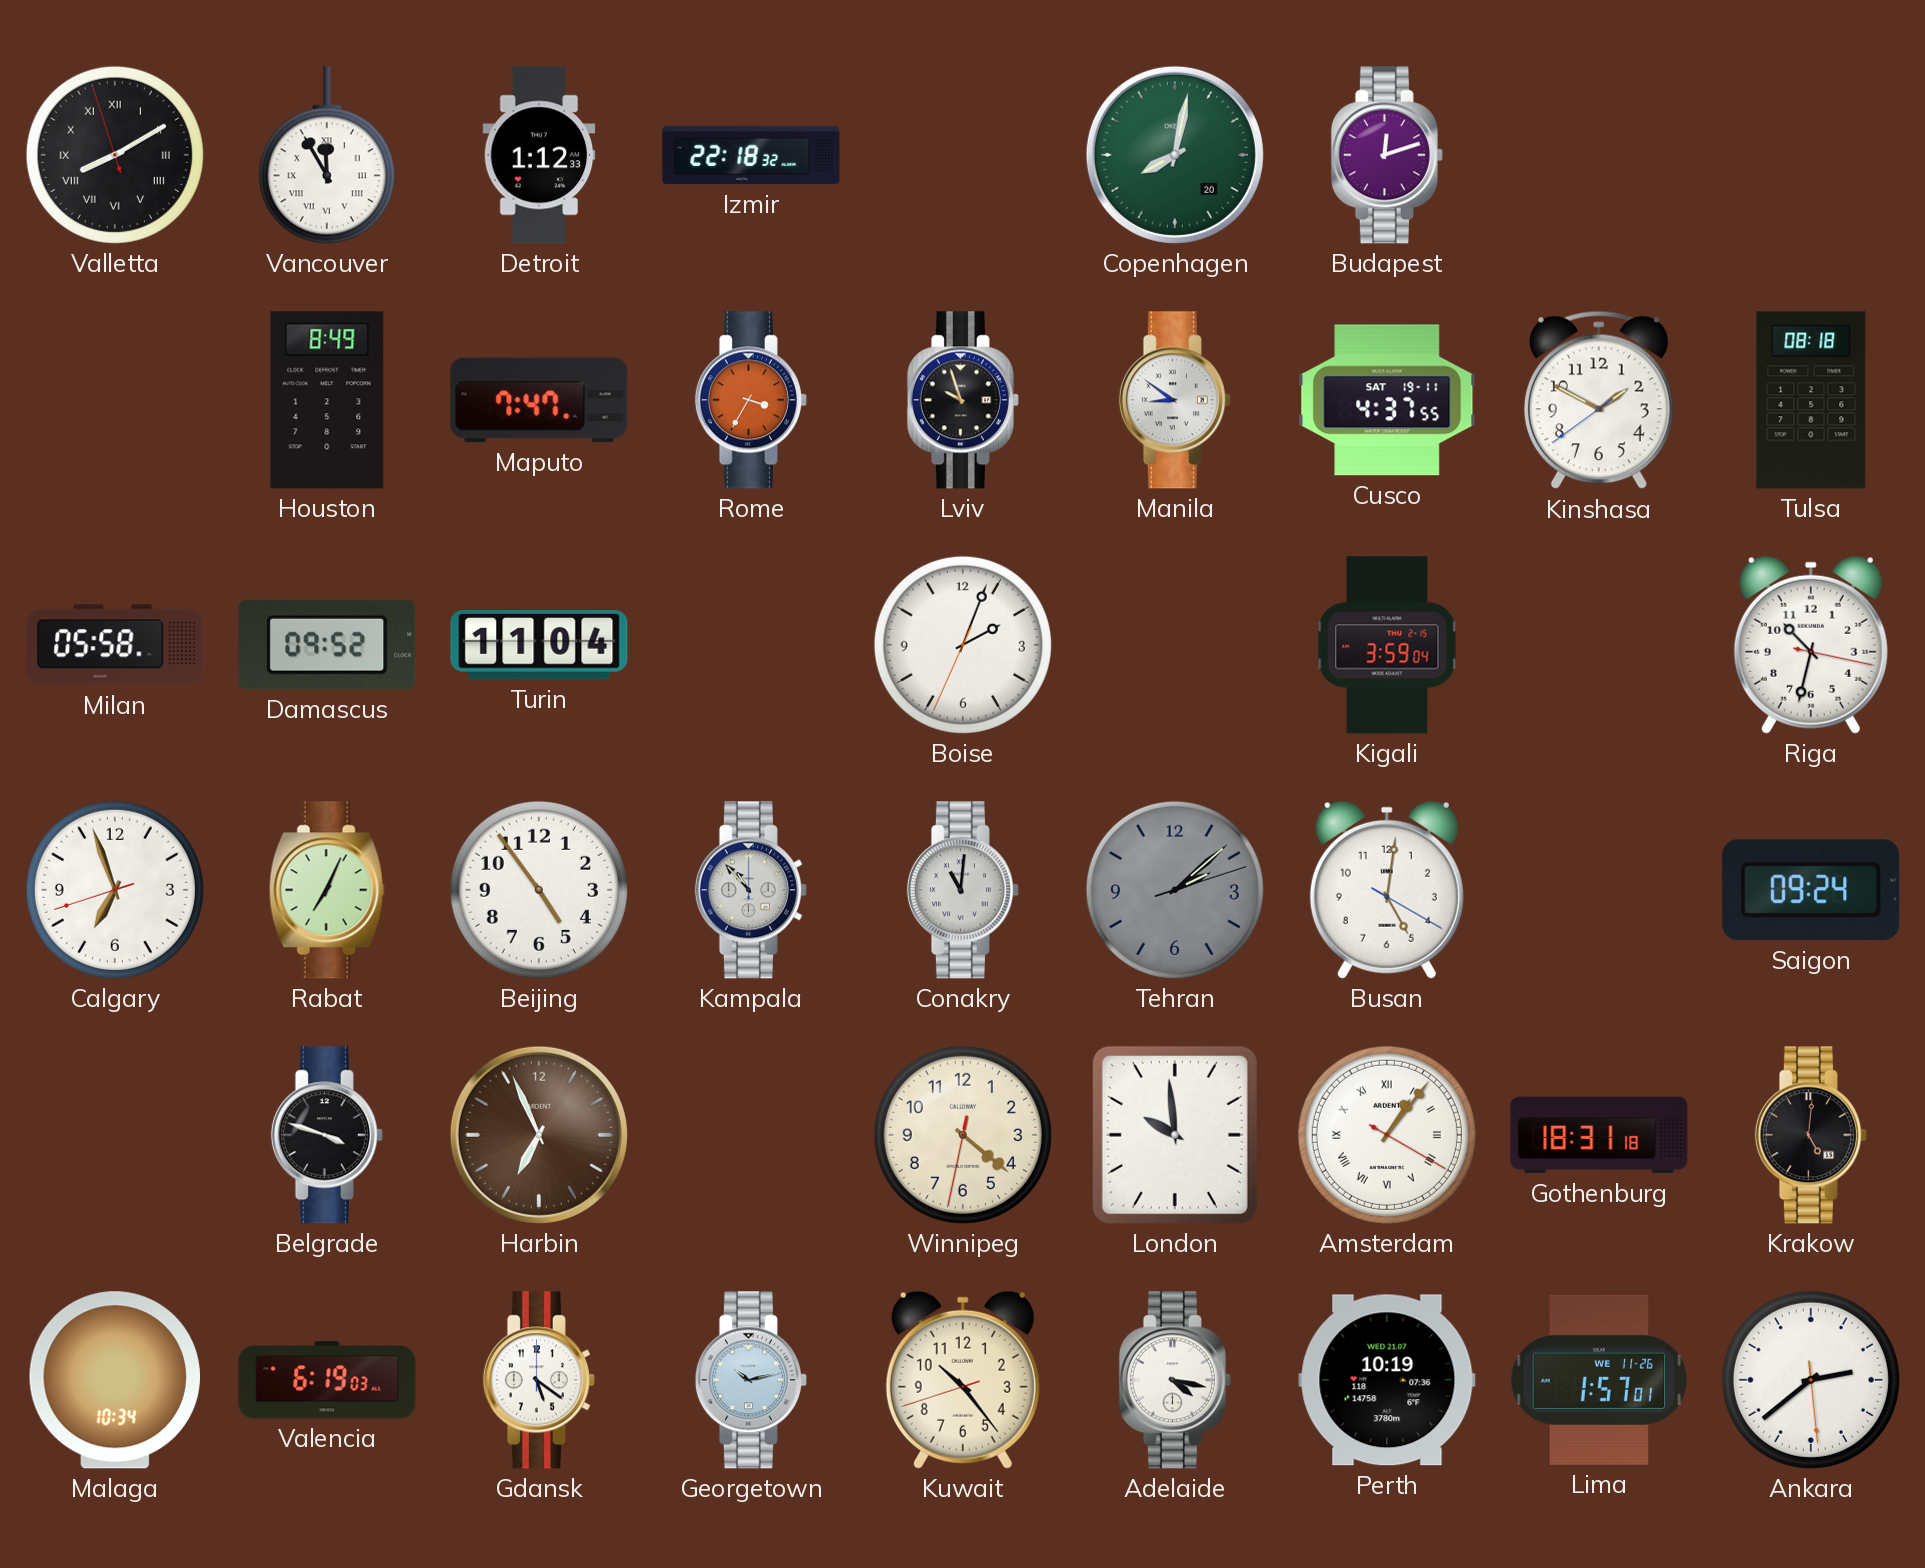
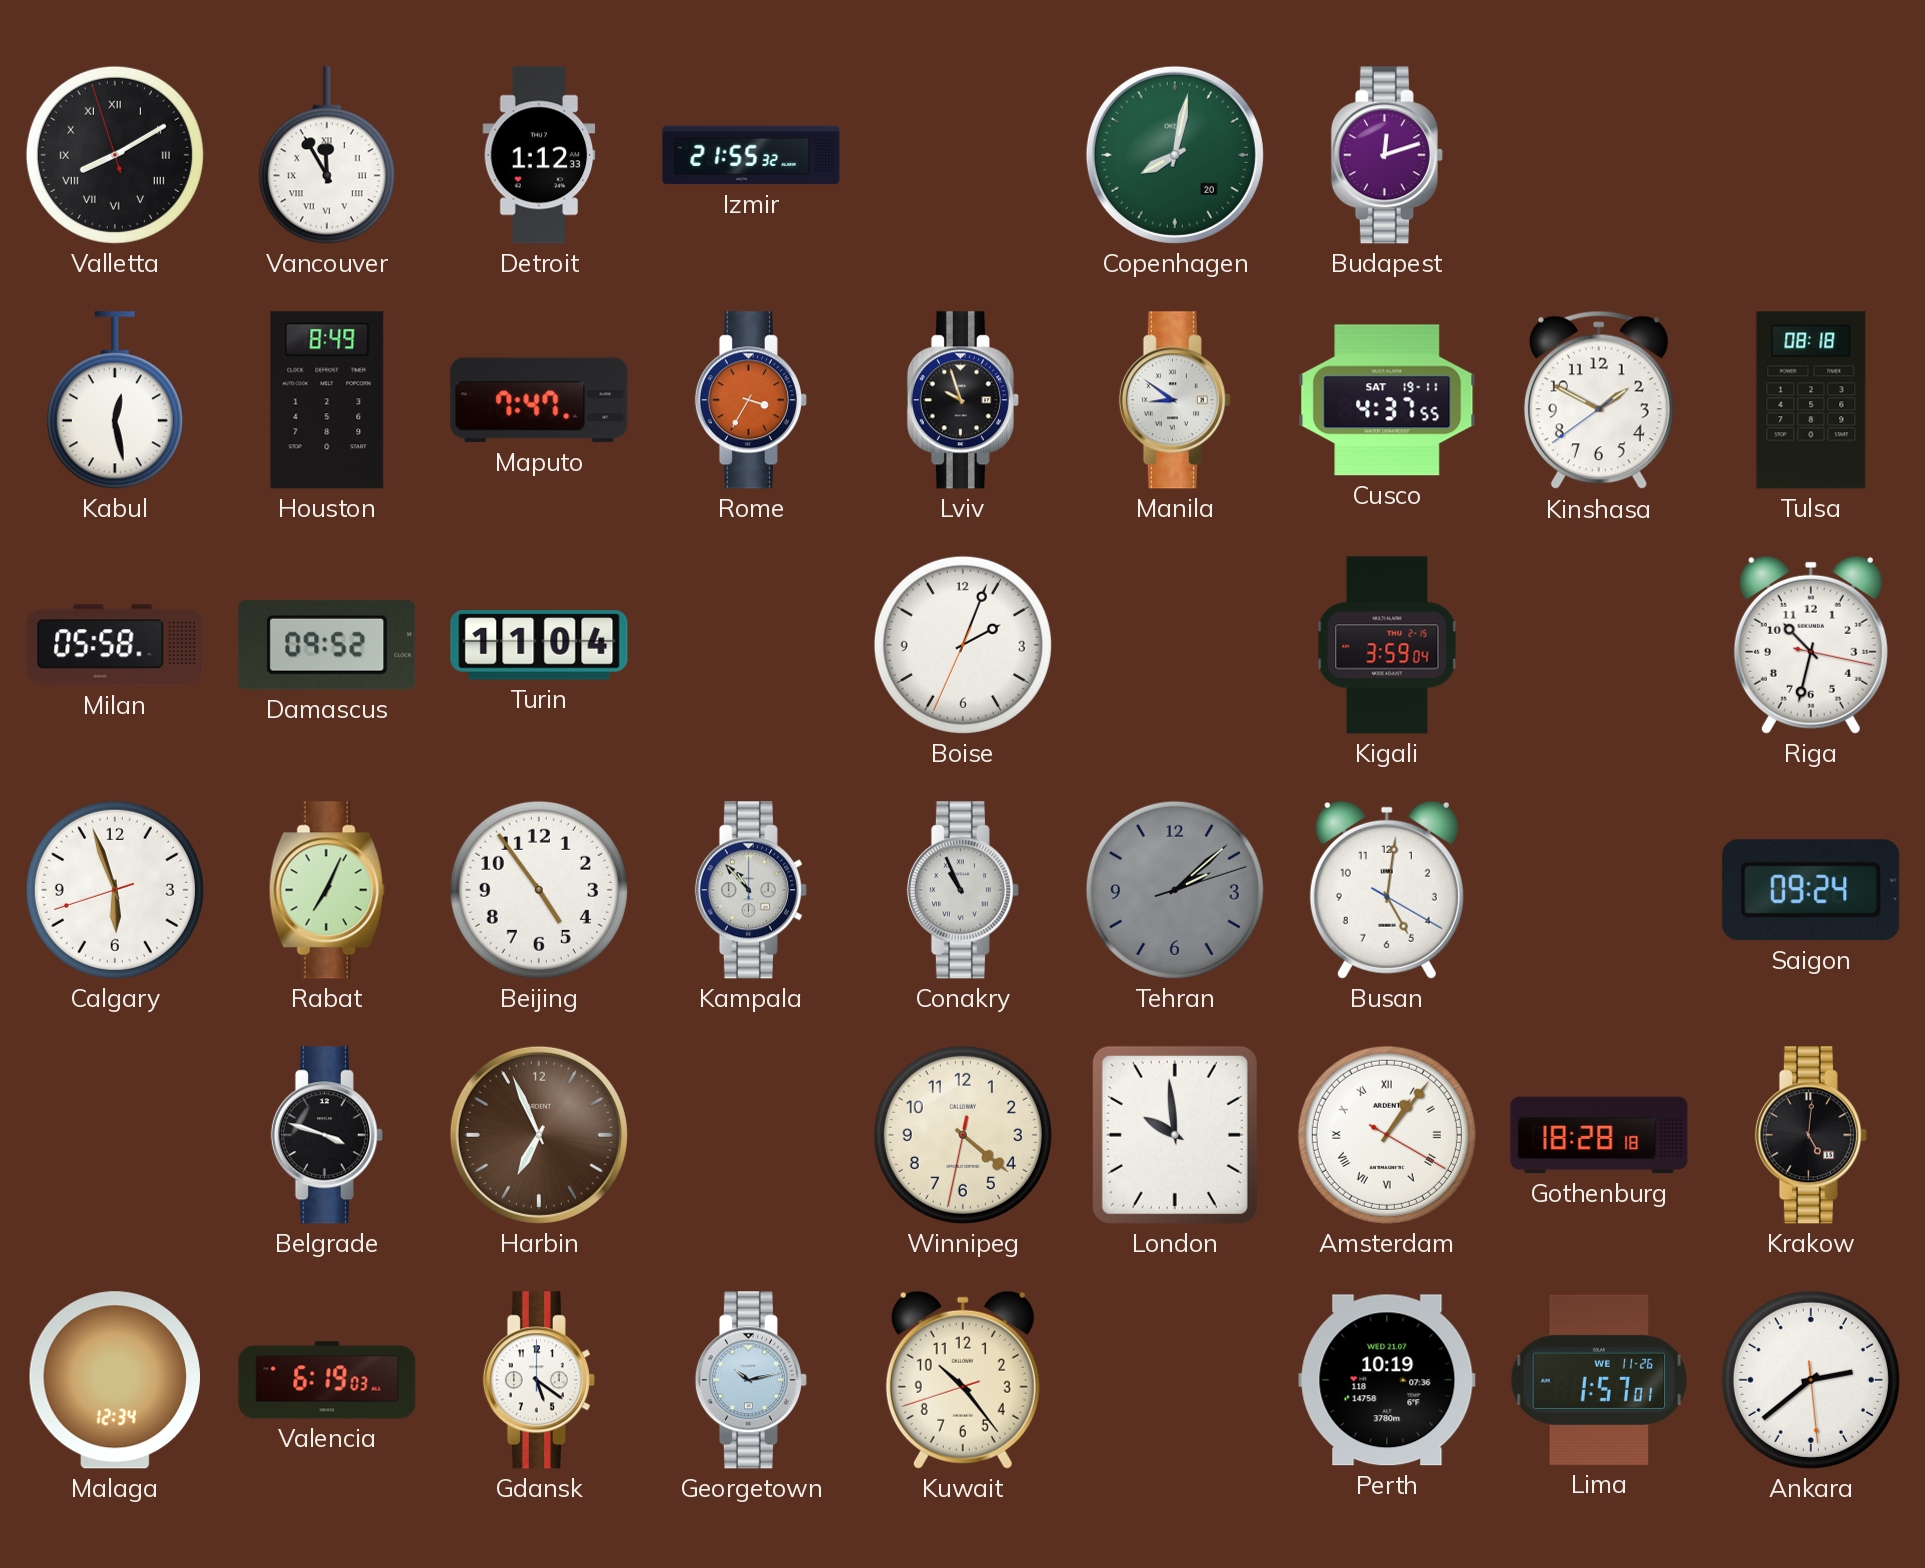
Izmir: 22:18 -> 21:55
Kabul: none -> 12:28
Calgary: 6:56 -> 5:56
Conakry: 11:01 -> 10:56
Gothenburg: 18:31 -> 18:28
Malaga: 10:34 -> 12:34
Adelaide: 4:17 -> none
